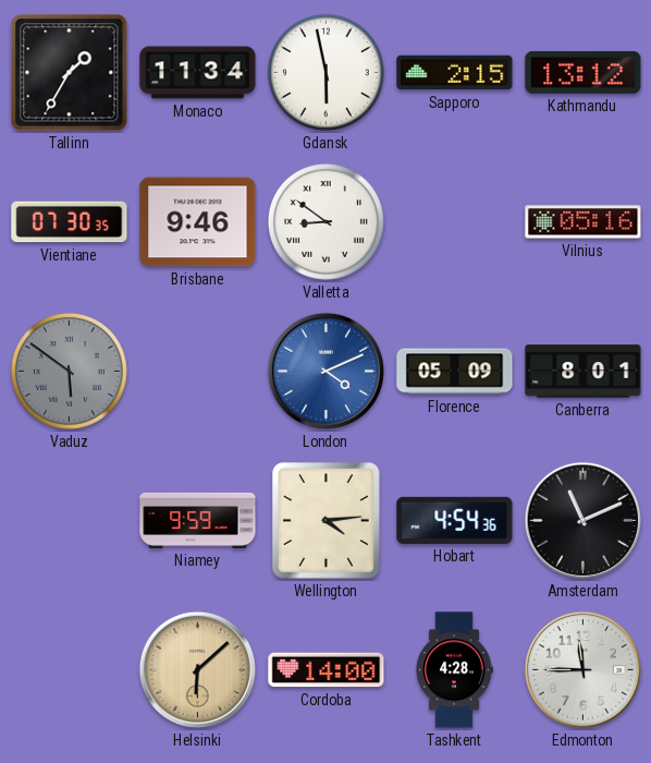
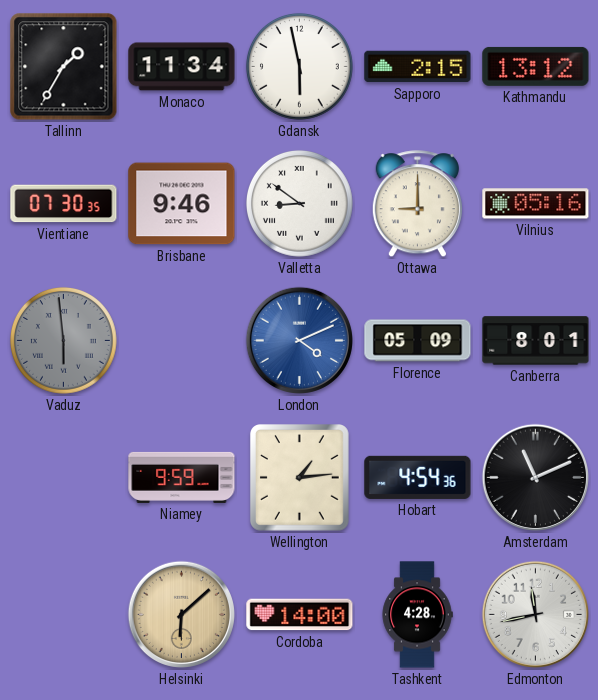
Ottawa: none -> 9:00
Vaduz: 5:51 -> 5:59
Wellington: 4:14 -> 1:14
Edmonton: 11:45 -> 11:43
